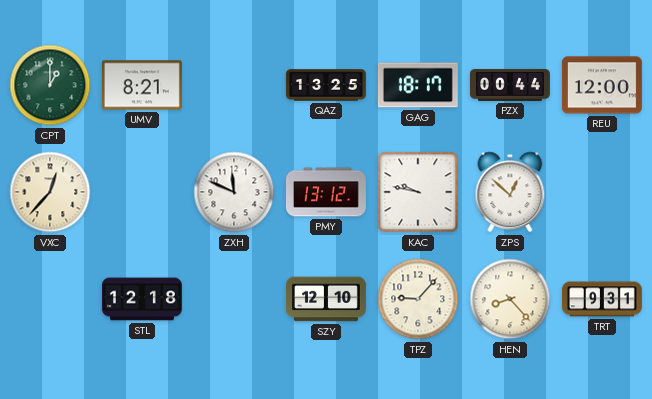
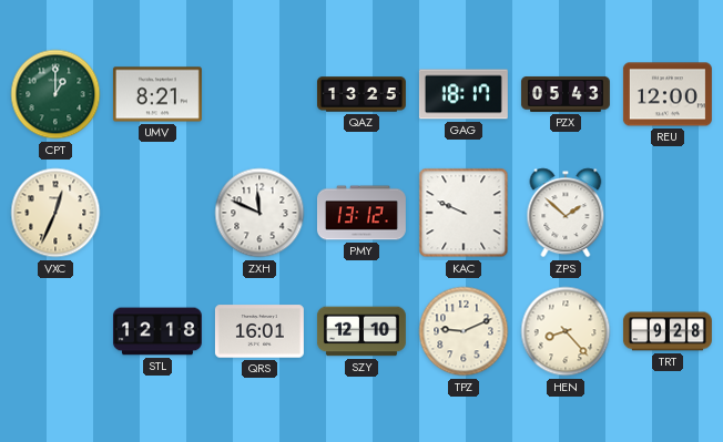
PZX: 00:44 -> 05:43
VXC: 12:37 -> 12:34
KAC: 9:47 -> 9:49
ZPS: 12:52 -> 1:52
QRS: none -> 16:01
TPZ: 9:07 -> 9:11
TRT: 9:31 -> 9:28
